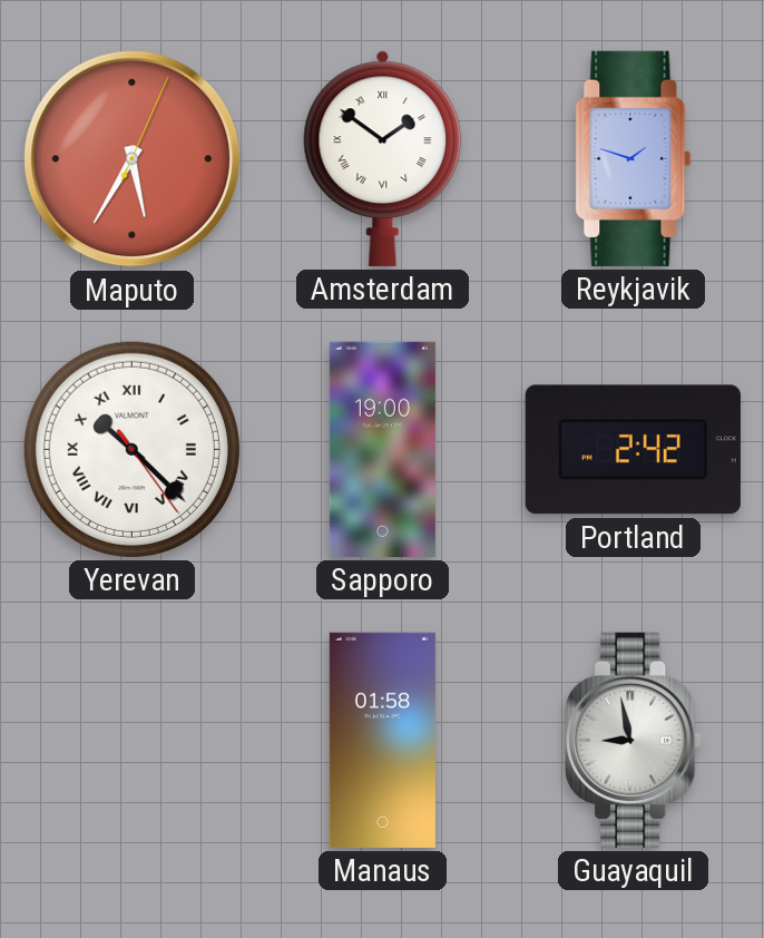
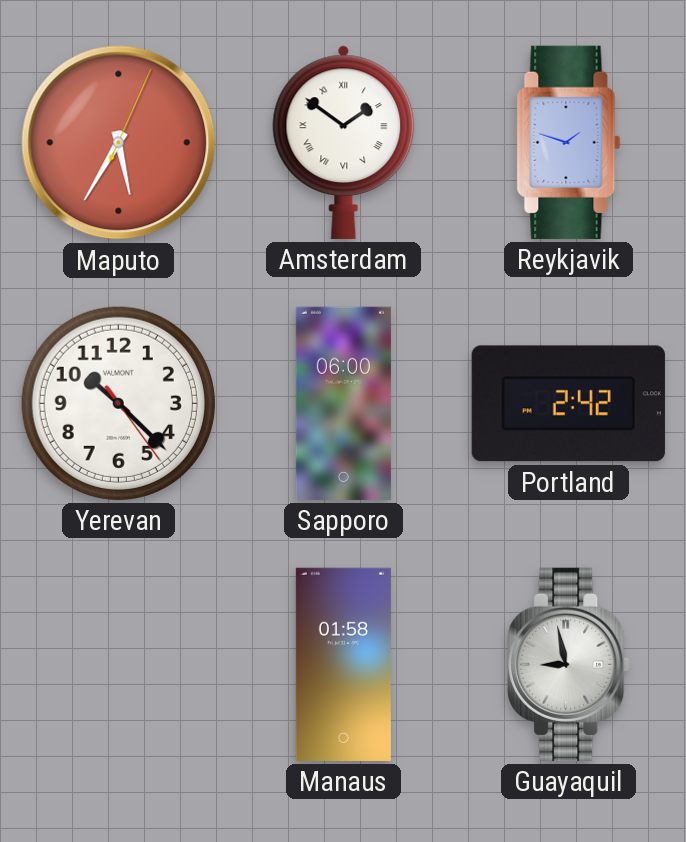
Yerevan numerals: Roman -> Arabic
Sapporo: 19:00 -> 06:00
